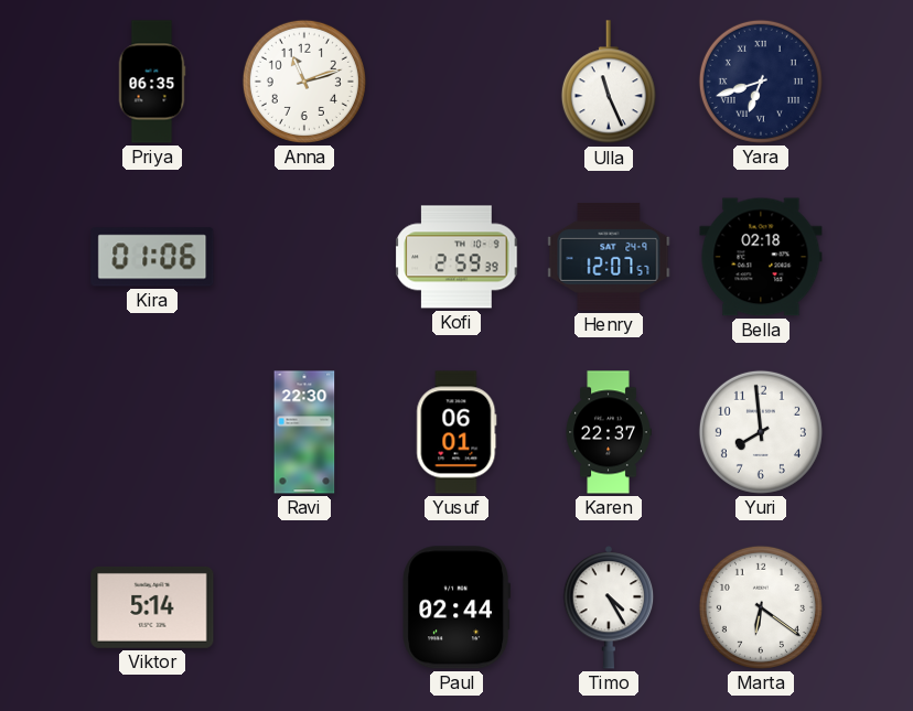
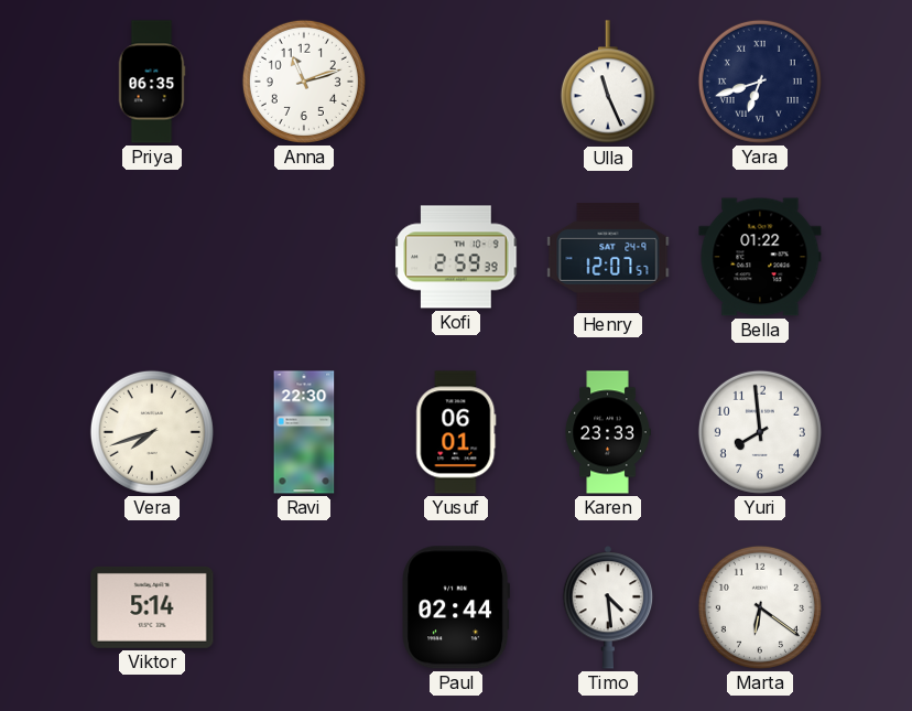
Kira: 01:06 -> none
Bella: 02:18 -> 01:22
Vera: none -> 7:42
Karen: 22:37 -> 23:33
Timo: 4:25 -> 4:29
